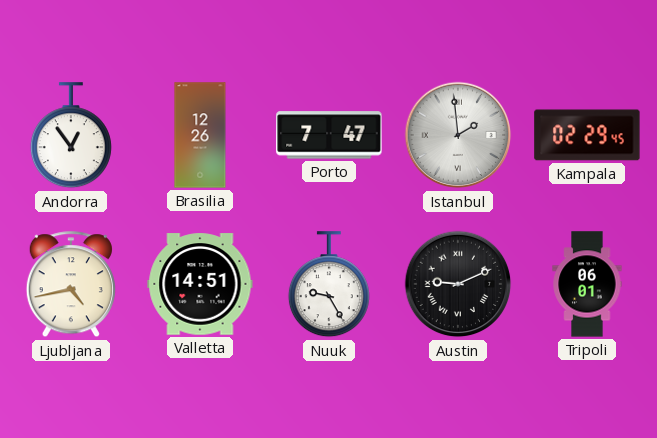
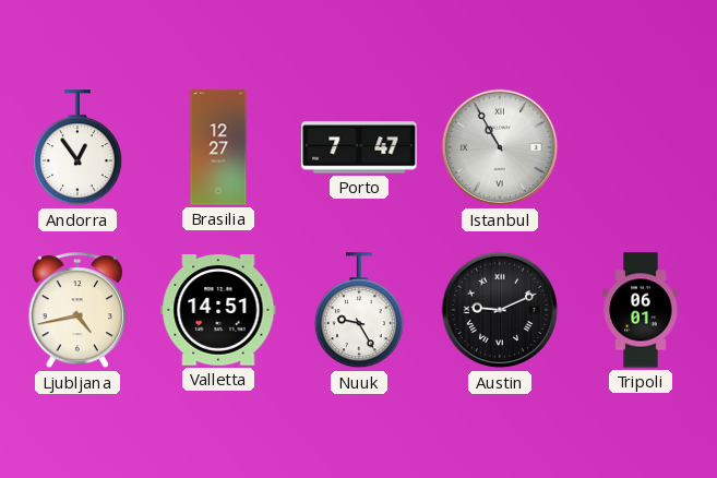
Brasilia: 12:26 -> 12:27
Istanbul: 1:59 -> 10:55
Kampala: 02:29 -> none
